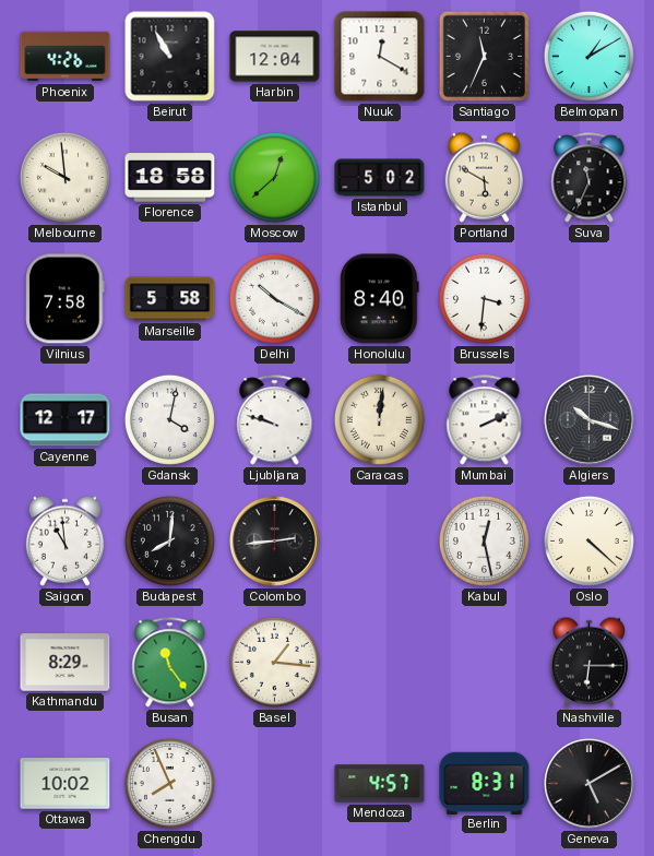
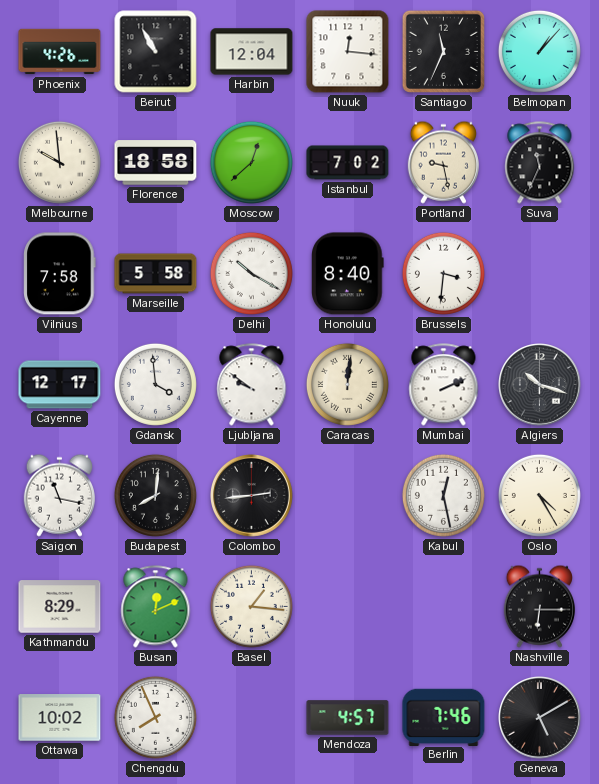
Nuuk: 12:20 -> 12:16
Belmopan: 1:10 -> 1:07
Istanbul: 5:02 -> 7:02
Portland: 5:50 -> 9:28
Gdansk: 4:02 -> 3:59
Ljubljana: 9:48 -> 9:51
Saigon: 10:59 -> 11:17
Oslo: 4:22 -> 4:25
Busan: 11:24 -> 12:11
Berlin: 8:31 -> 7:46
